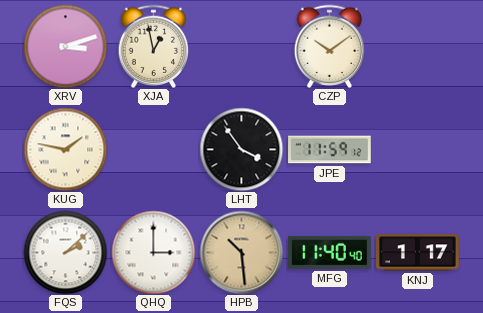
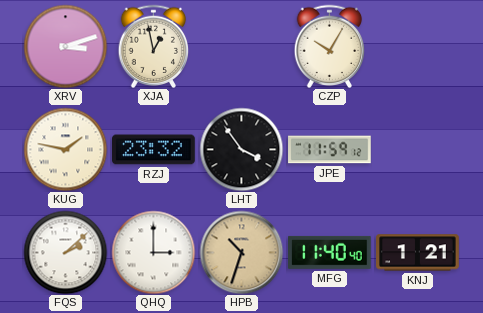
CZP: 10:09 -> 10:05
RZJ: none -> 23:32
HPB: 10:29 -> 10:33
KNJ: 1:17 -> 1:21
